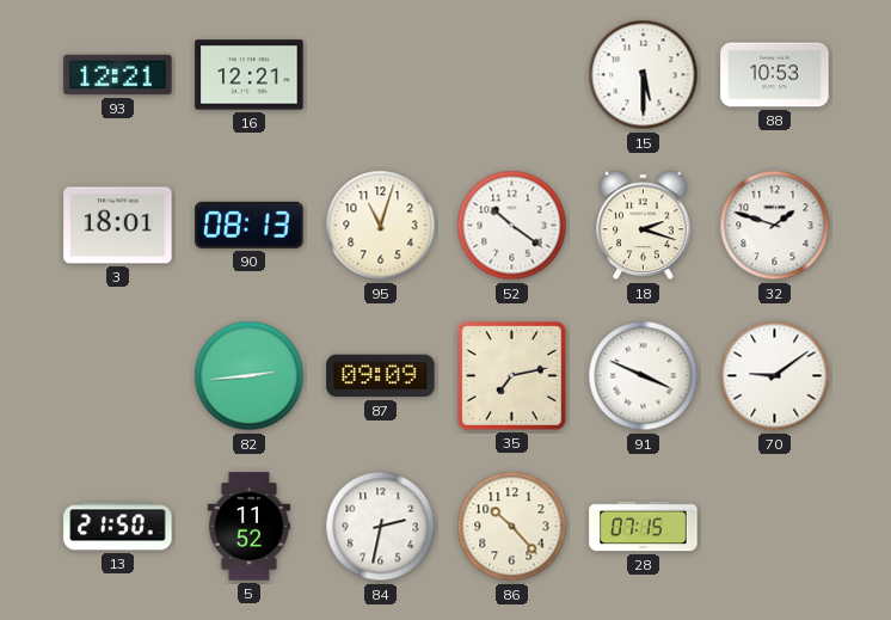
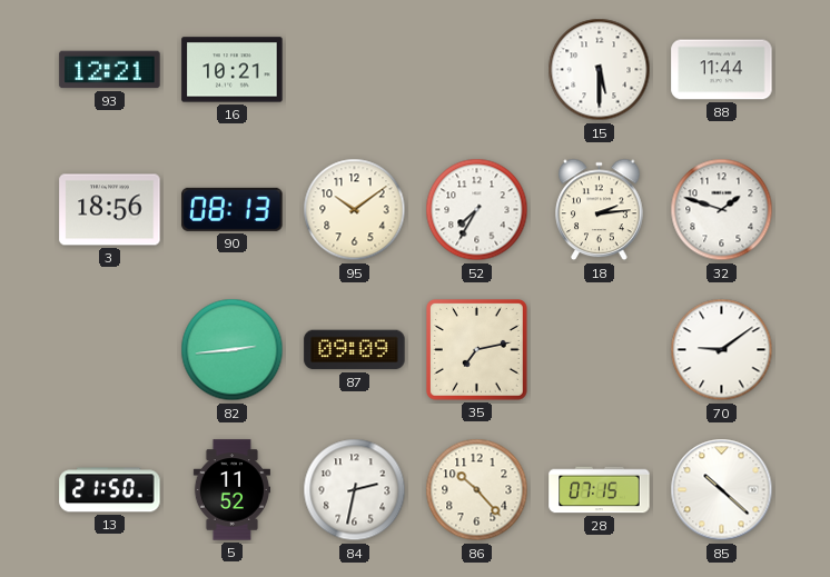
16: 12:21 -> 10:21
88: 10:53 -> 11:44
3: 18:01 -> 18:56
95: 11:03 -> 10:09
52: 10:21 -> 7:35
18: 2:18 -> 2:14
91: 3:49 -> none
85: none -> 10:22
